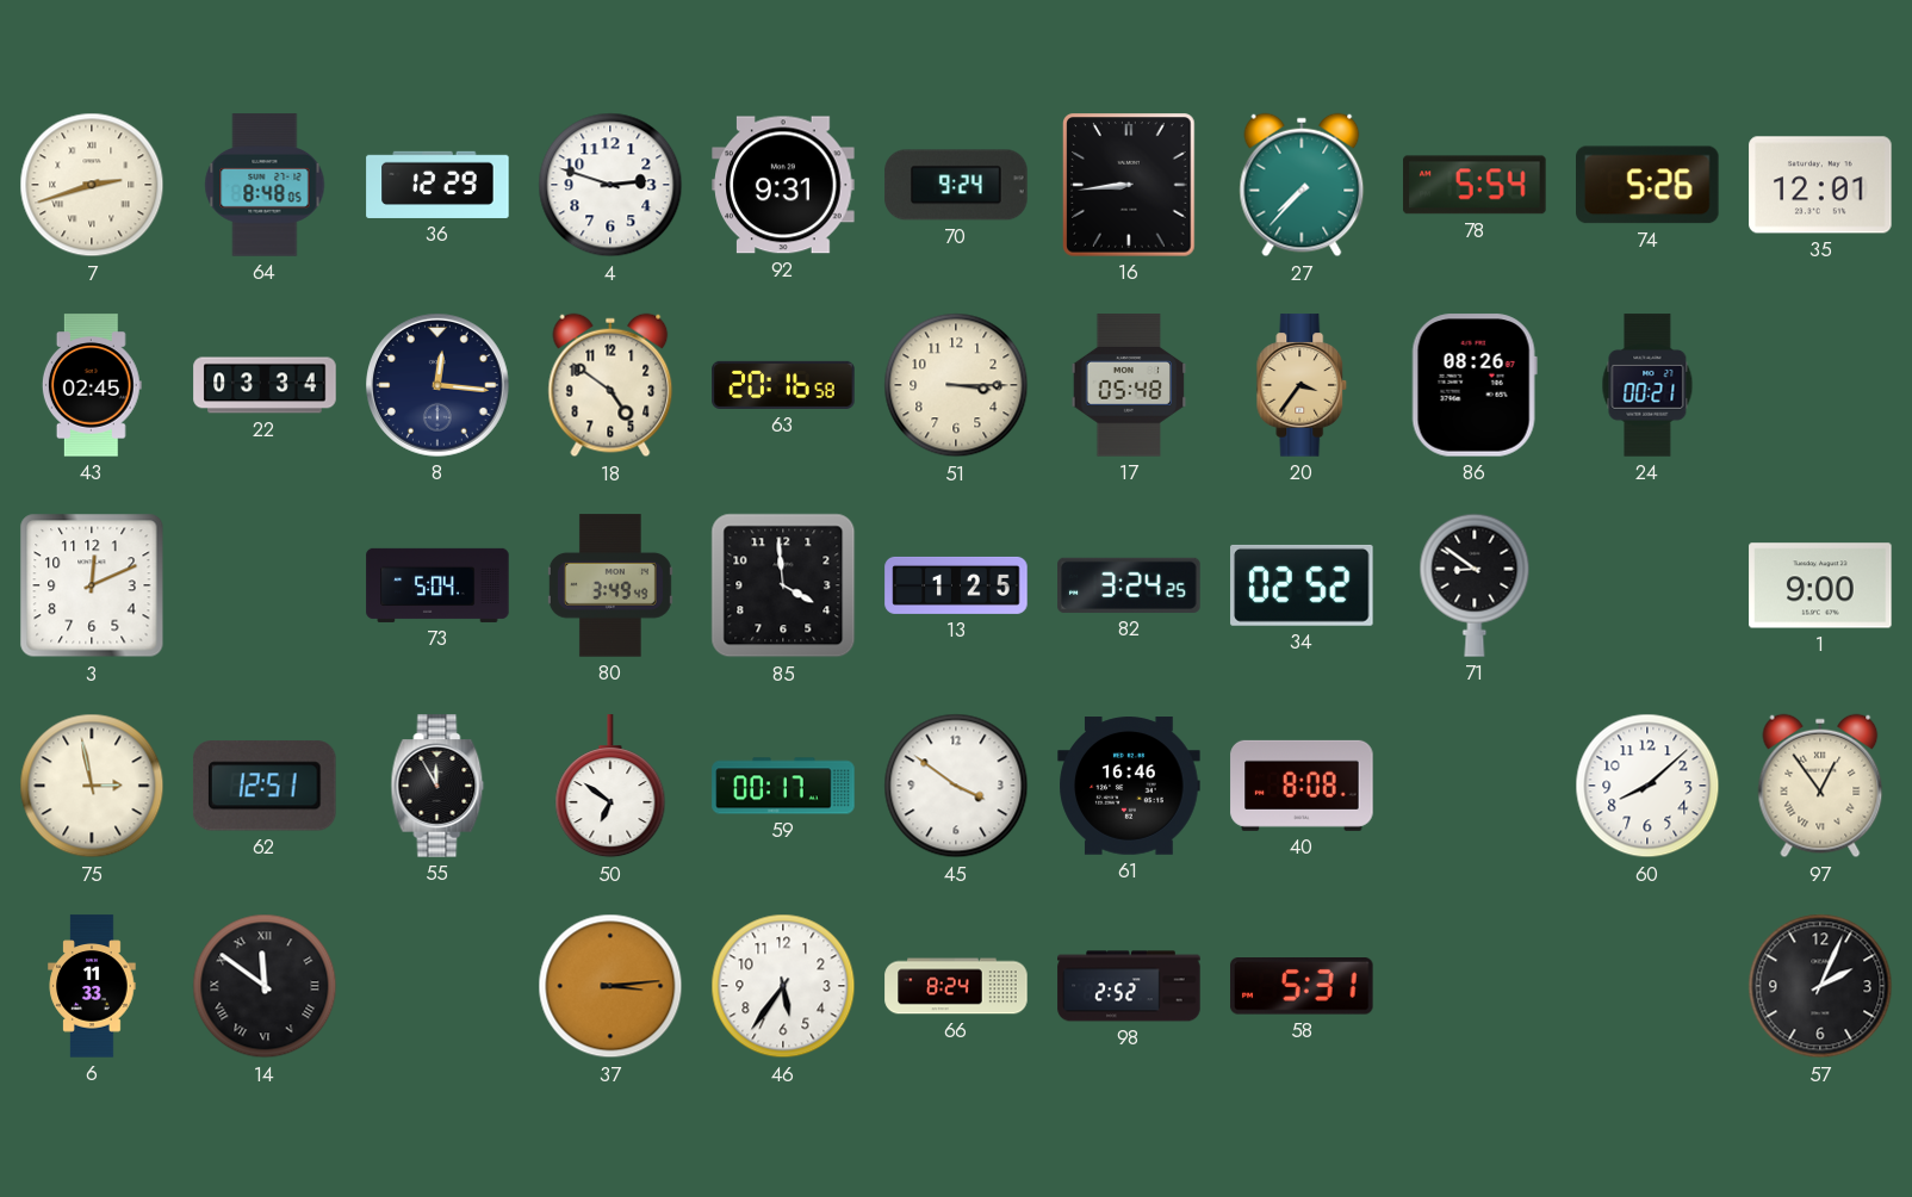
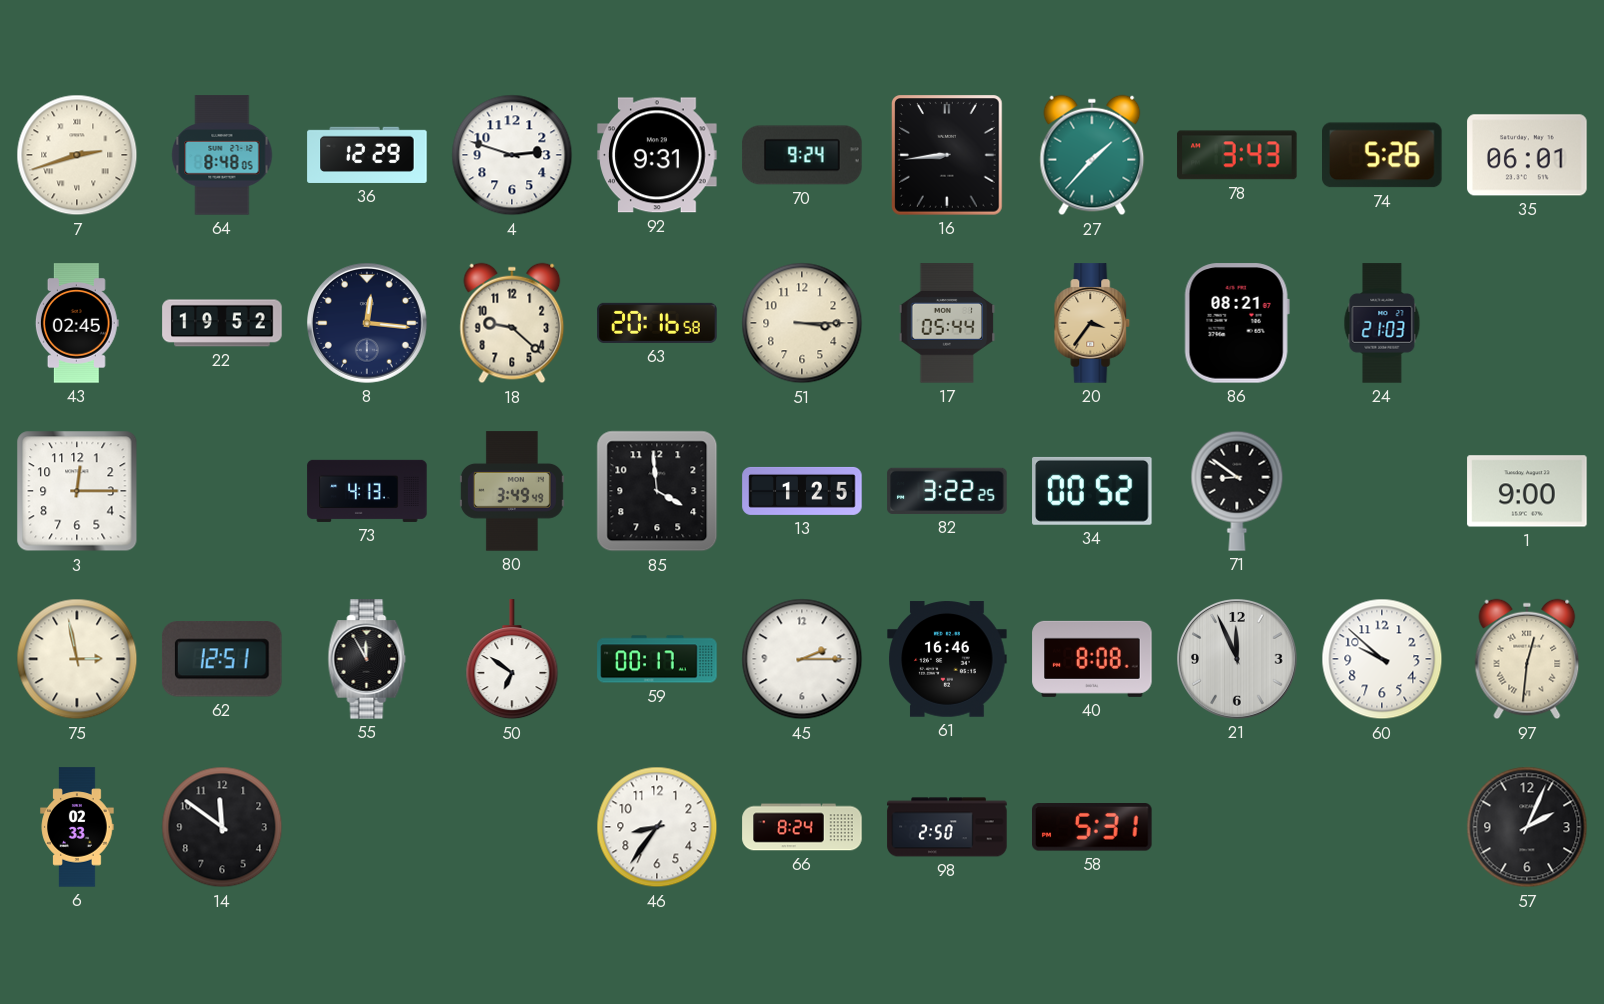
27: 7:37 -> 1:37
78: 5:54 -> 3:43
35: 12:01 -> 06:01
22: 03:34 -> 19:52
18: 4:51 -> 9:22
17: 05:48 -> 05:44
86: 08:26 -> 08:21
24: 00:21 -> 21:03
3: 12:11 -> 12:15
73: 5:04 -> 4:13
82: 3:24 -> 3:22
34: 02:52 -> 00:52
45: 3:51 -> 2:15
21: none -> 11:56
60: 8:08 -> 9:52
97: 12:54 -> 12:31
6: 11:33 -> 02:33
14 numerals: Roman -> Arabic
37: 3:14 -> none
46: 5:36 -> 8:36
98: 2:52 -> 2:50
